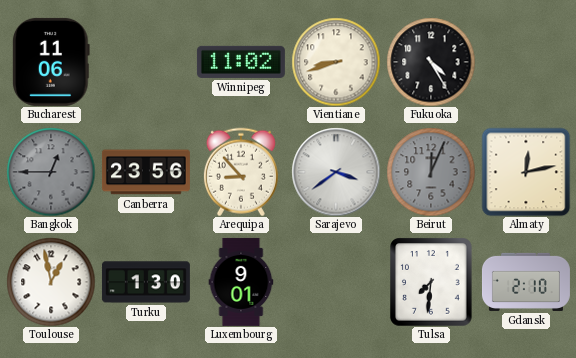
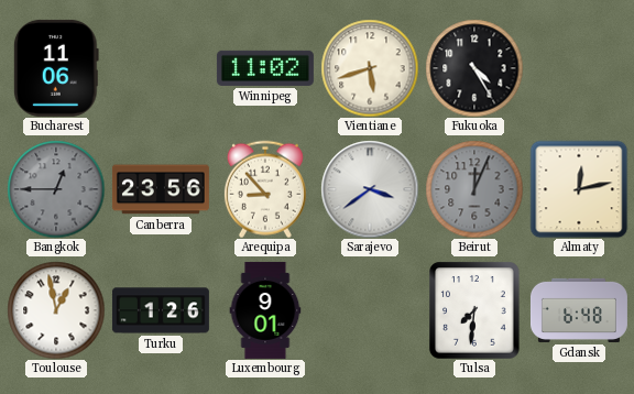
Vientiane: 8:42 -> 5:42
Turku: 1:30 -> 1:26
Gdansk: 2:10 -> 6:48
